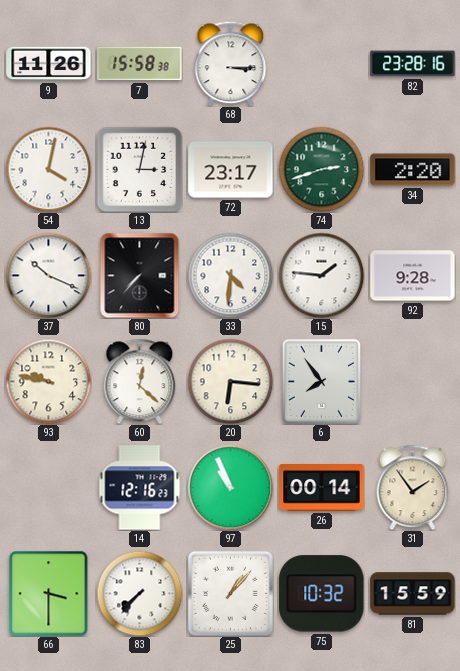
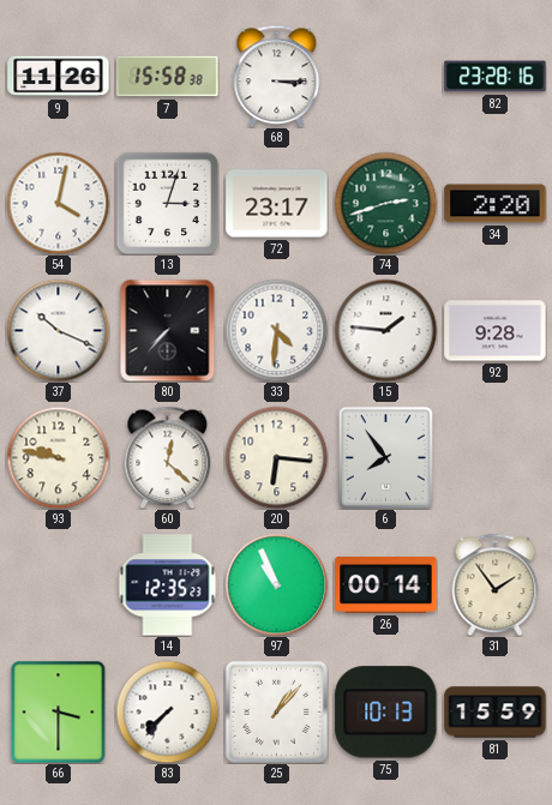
13: 3:02 -> 3:03
14: 12:16 -> 12:35
75: 10:32 -> 10:13
